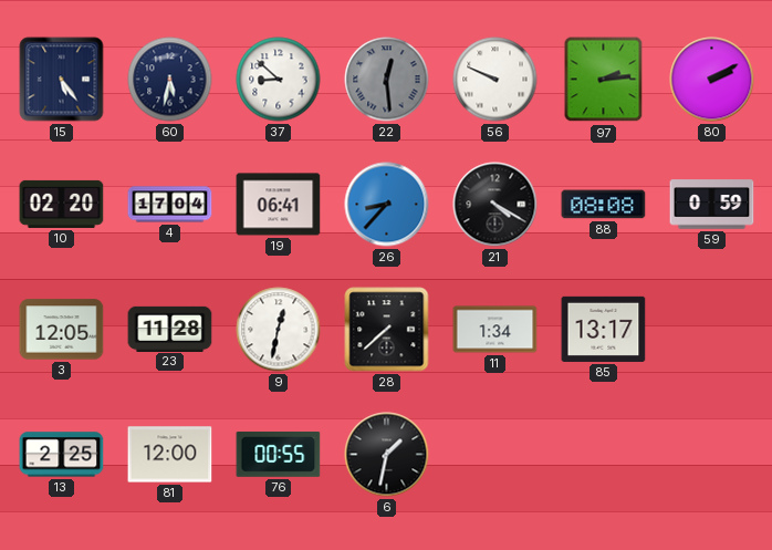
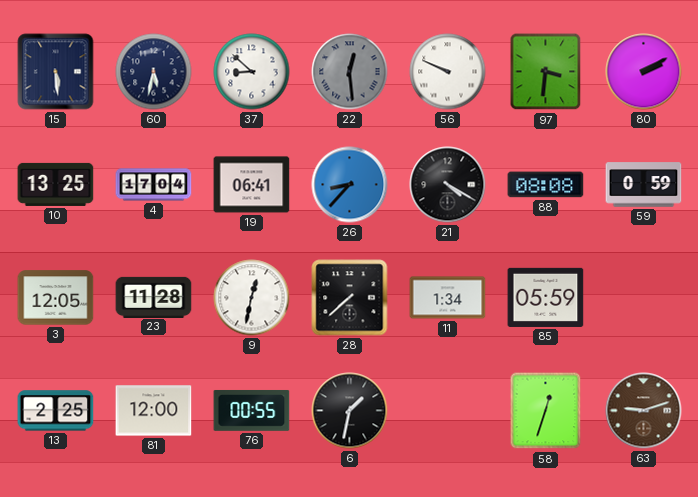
15: 5:24 -> 5:29
97: 2:14 -> 3:31
10: 02:20 -> 13:25
85: 13:17 -> 05:59
58: none -> 12:33
63: none -> 9:12
